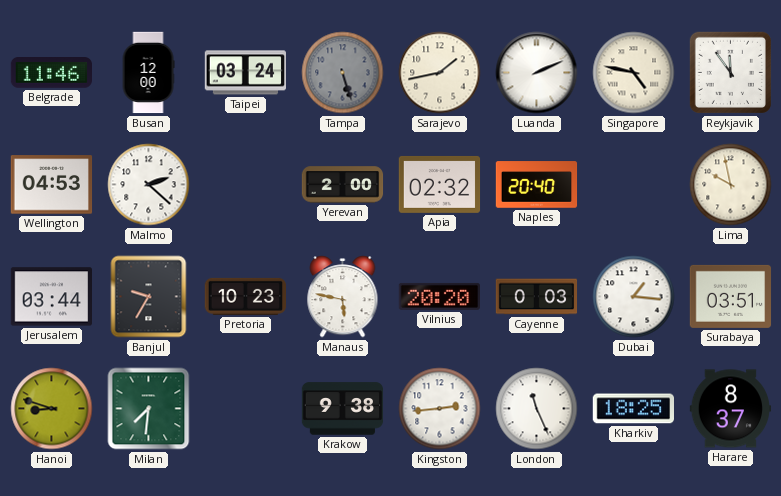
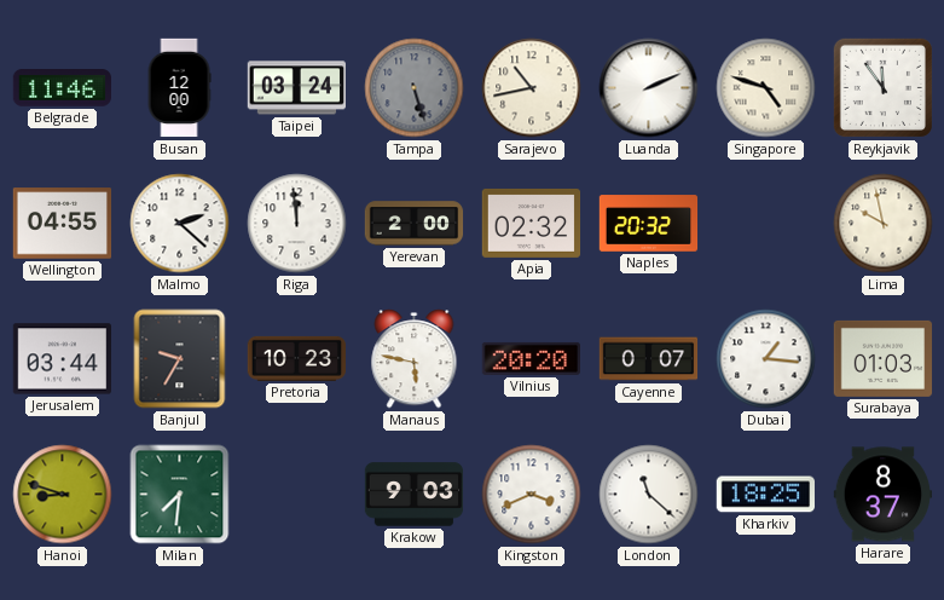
Sarajevo: 1:43 -> 10:43
Singapore: 4:47 -> 4:48
Wellington: 04:53 -> 04:55
Riga: none -> 11:59
Naples: 20:40 -> 20:32
Cayenne: 0:03 -> 0:07
Surabaya: 03:51 -> 01:03
Krakow: 9:38 -> 9:03
Kingston: 2:44 -> 3:41
London: 11:26 -> 11:22
